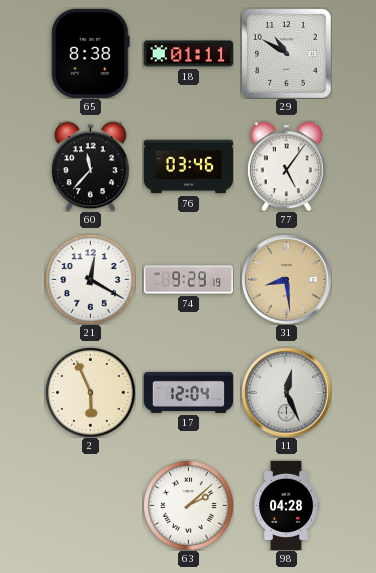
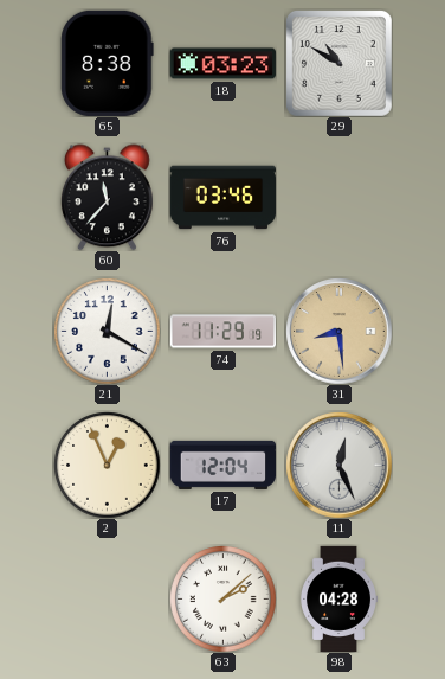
18: 01:11 -> 03:23
77: 5:06 -> none
74: 9:29 -> 11:29
2: 5:56 -> 12:56
